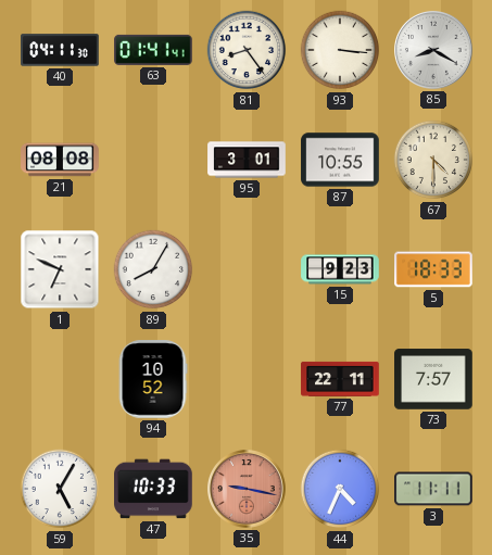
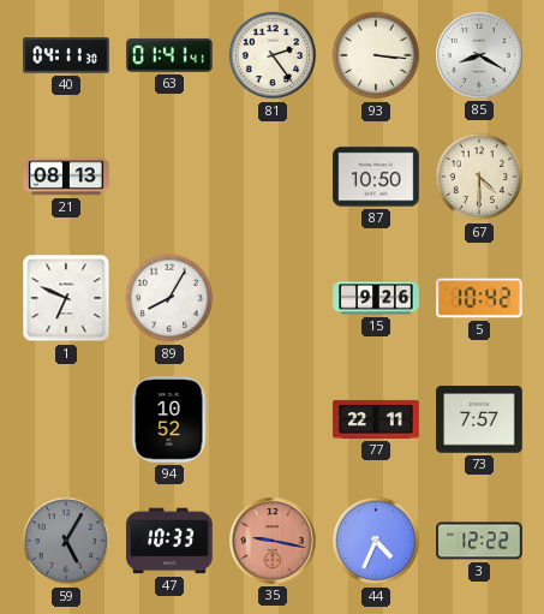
81: 8:24 -> 2:24
21: 08:08 -> 08:13
95: 3:01 -> none
87: 10:55 -> 10:50
15: 9:23 -> 9:26
5: 18:33 -> 10:42
59 dial: white -> grey
3: 11:11 -> 12:22
